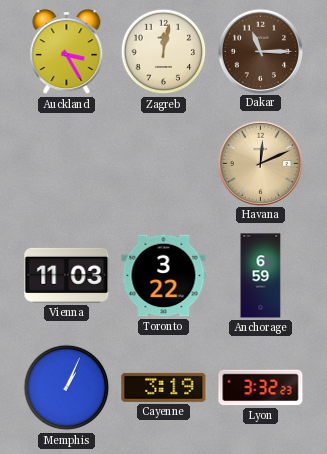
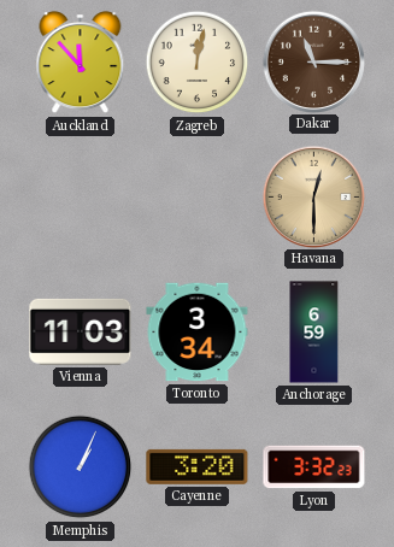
Auckland: 3:25 -> 11:53
Havana: 12:11 -> 12:30
Toronto: 3:22 -> 3:34
Cayenne: 3:19 -> 3:20
